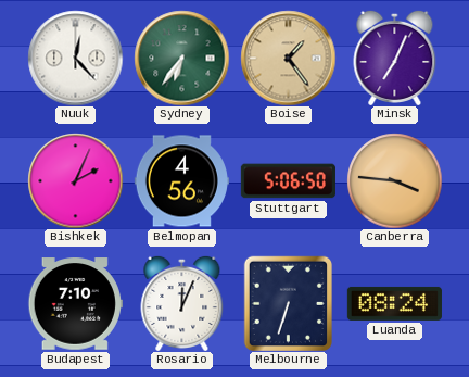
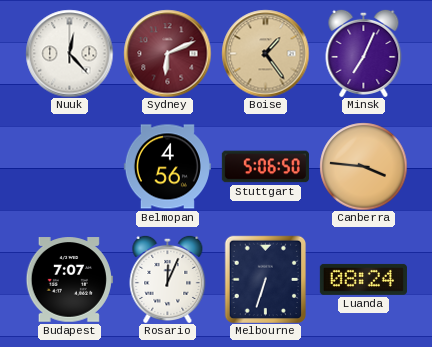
Sydney: 6:36 -> 6:11
Sydney dial: green -> burgundy
Bishkek: 2:04 -> none
Budapest: 7:10 -> 7:07
